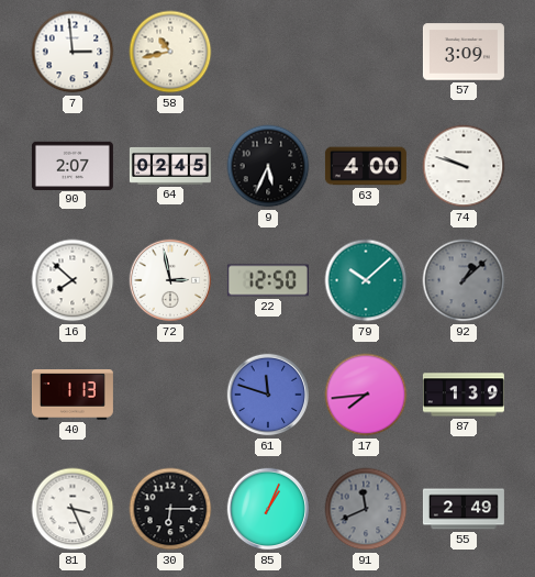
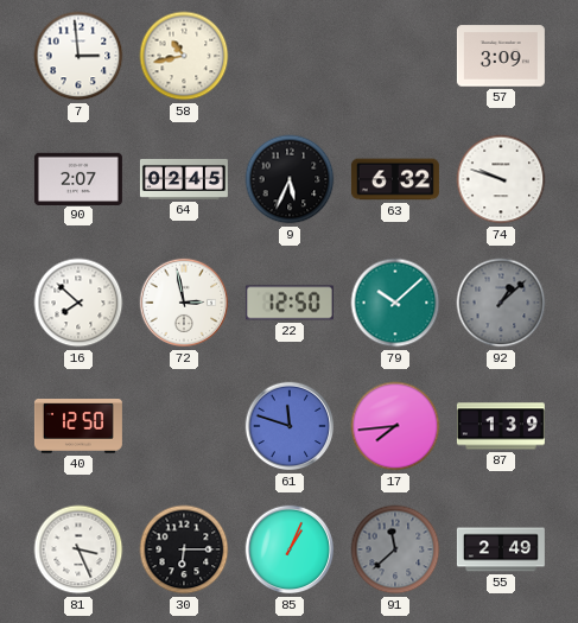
63: 4:00 -> 6:32
40: 1:13 -> 12:50
91: 11:41 -> 11:38
